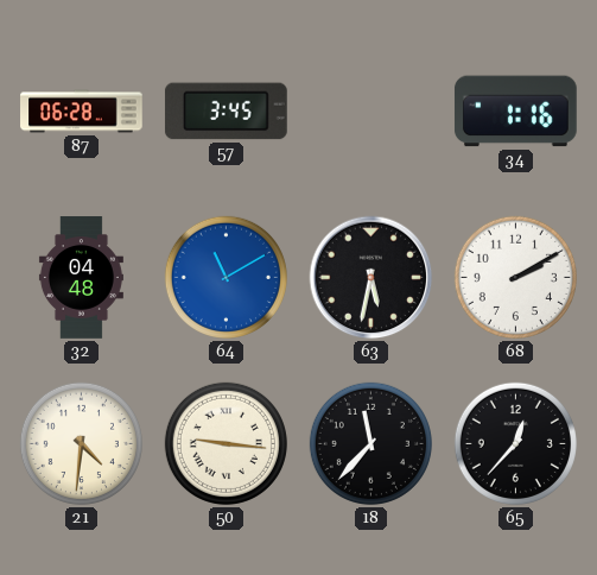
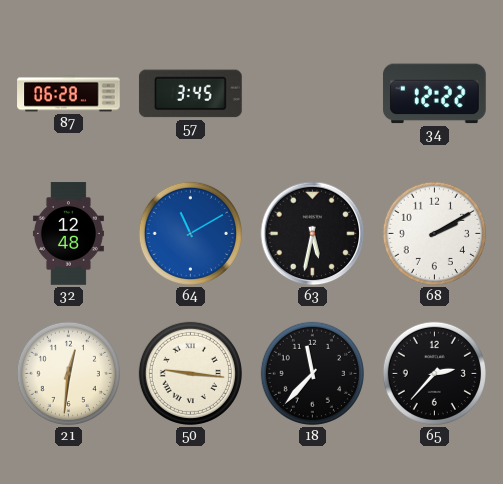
34: 1:16 -> 12:22
32: 04:48 -> 12:48
21: 4:31 -> 12:31
65: 12:37 -> 2:37
